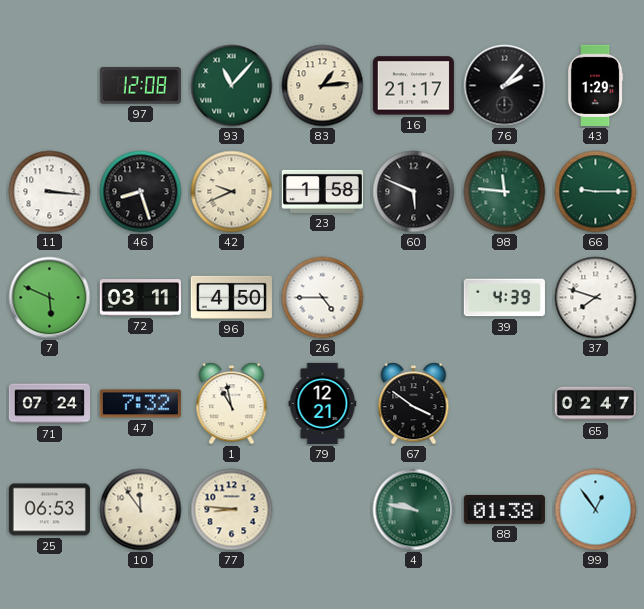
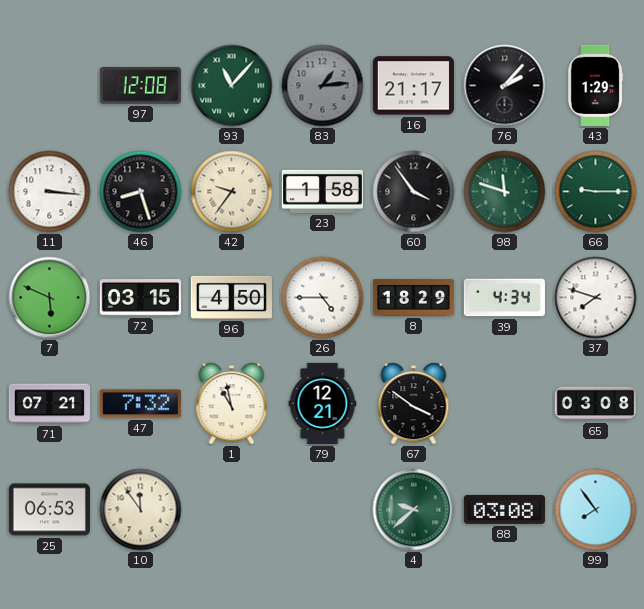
83 dial: cream -> grey
42: 9:41 -> 9:36
60: 5:49 -> 3:54
98: 11:46 -> 11:48
72: 03:11 -> 03:15
8: none -> 18:29
39: 4:39 -> 4:34
71: 07:24 -> 07:21
65: 02:47 -> 03:08
77: 8:46 -> none
4: 9:47 -> 9:38
88: 01:38 -> 03:08
99: 12:54 -> 7:54
